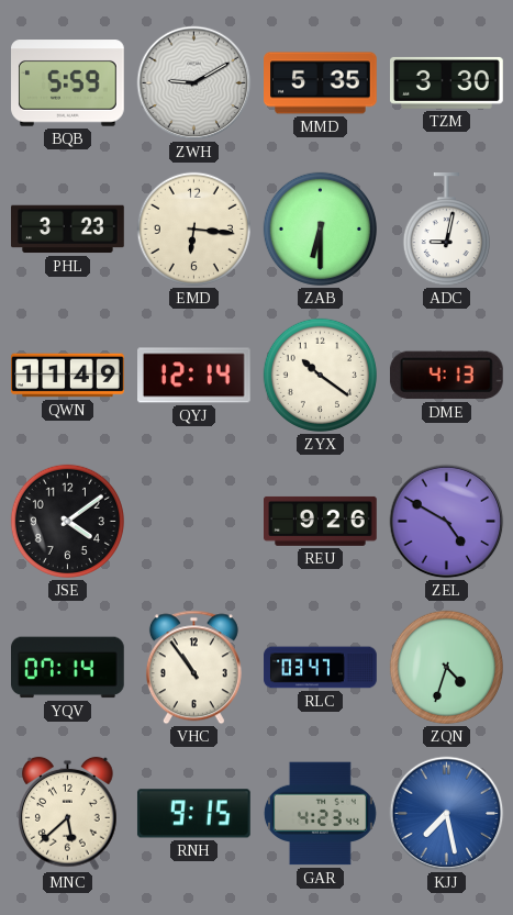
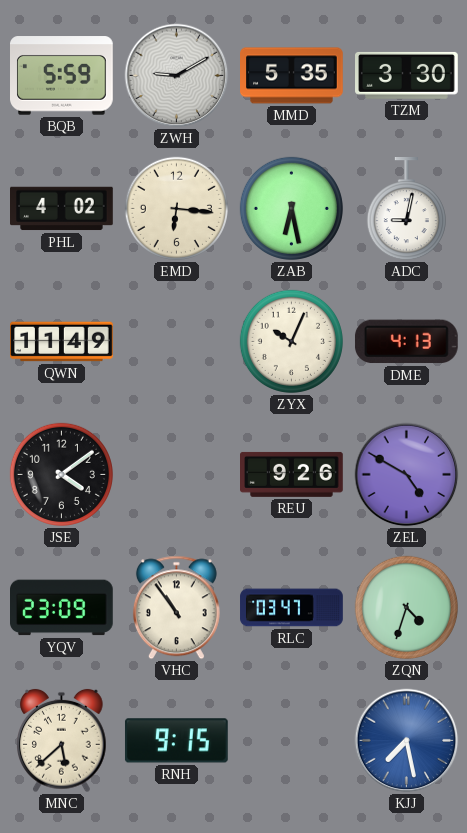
PHL: 3:23 -> 4:02
ZAB: 6:30 -> 6:28
QYJ: 12:14 -> none
ZYX: 10:21 -> 10:04
YQV: 07:14 -> 23:09
GAR: 4:23 -> none
